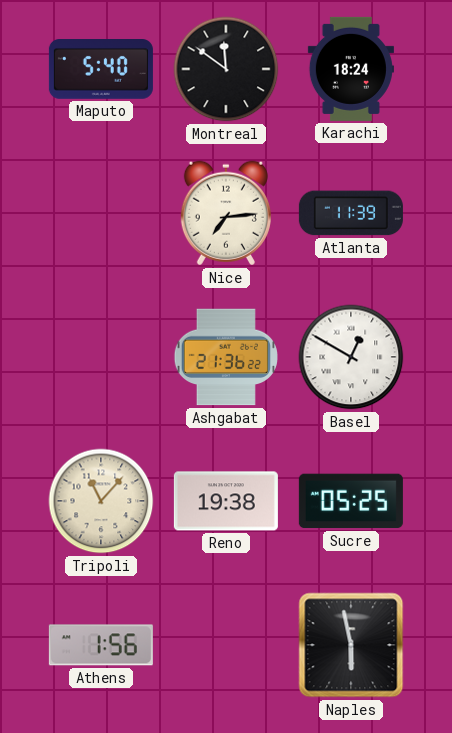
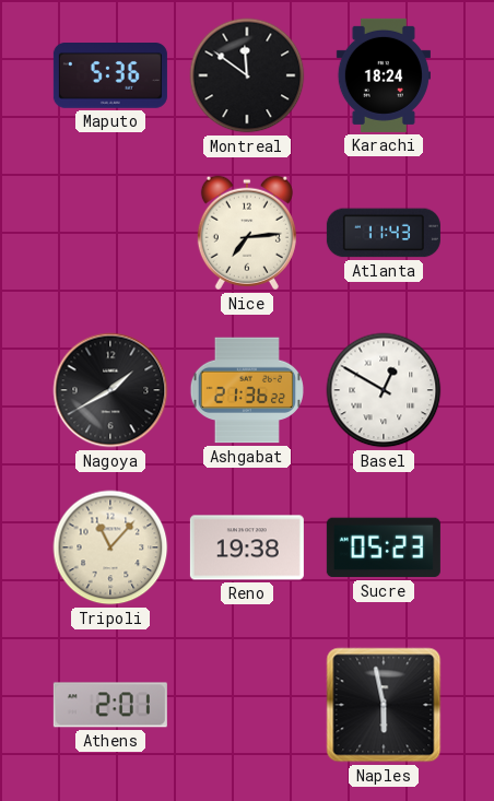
Maputo: 5:40 -> 5:36
Atlanta: 11:39 -> 11:43
Nagoya: none -> 1:40
Sucre: 05:25 -> 05:23
Athens: 1:56 -> 2:01
